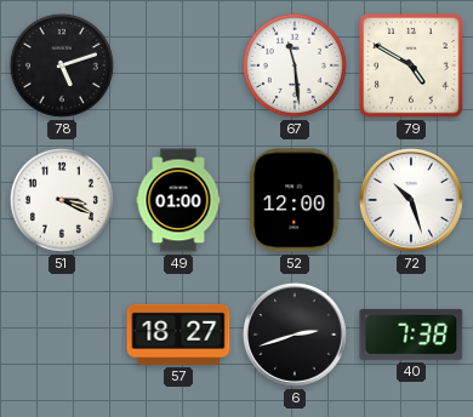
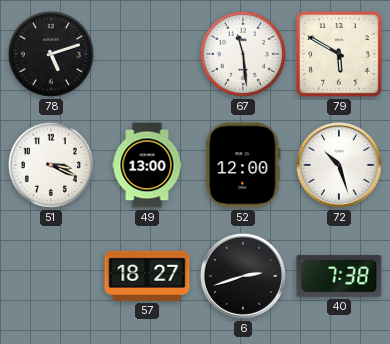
79: 4:50 -> 5:50
49: 01:00 -> 13:00
